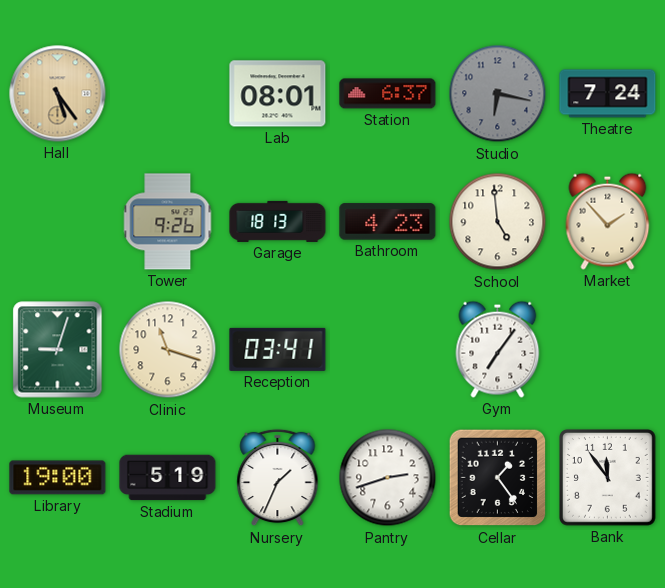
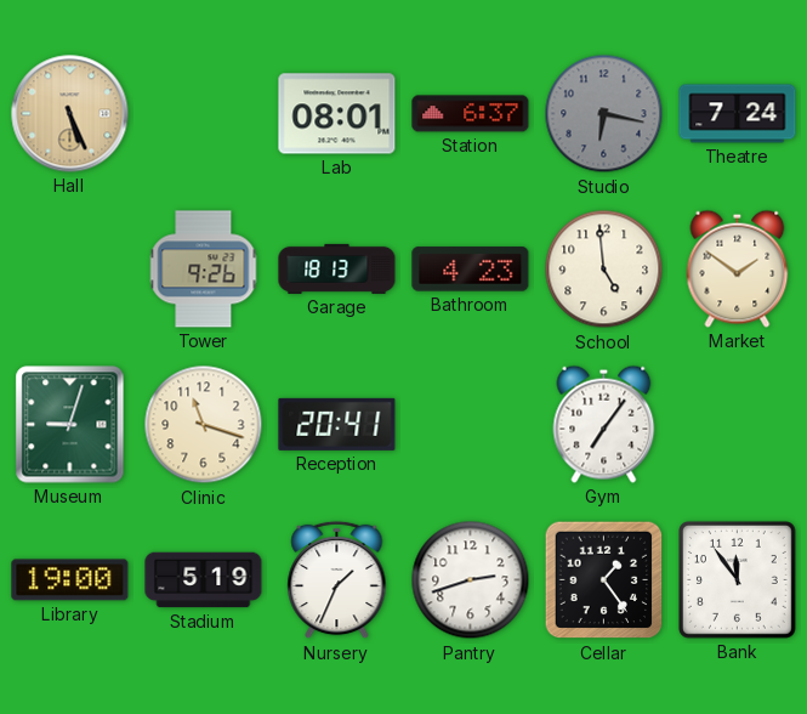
Hall: 5:24 -> 5:26
Market: 1:53 -> 1:51
Reception: 03:41 -> 20:41
